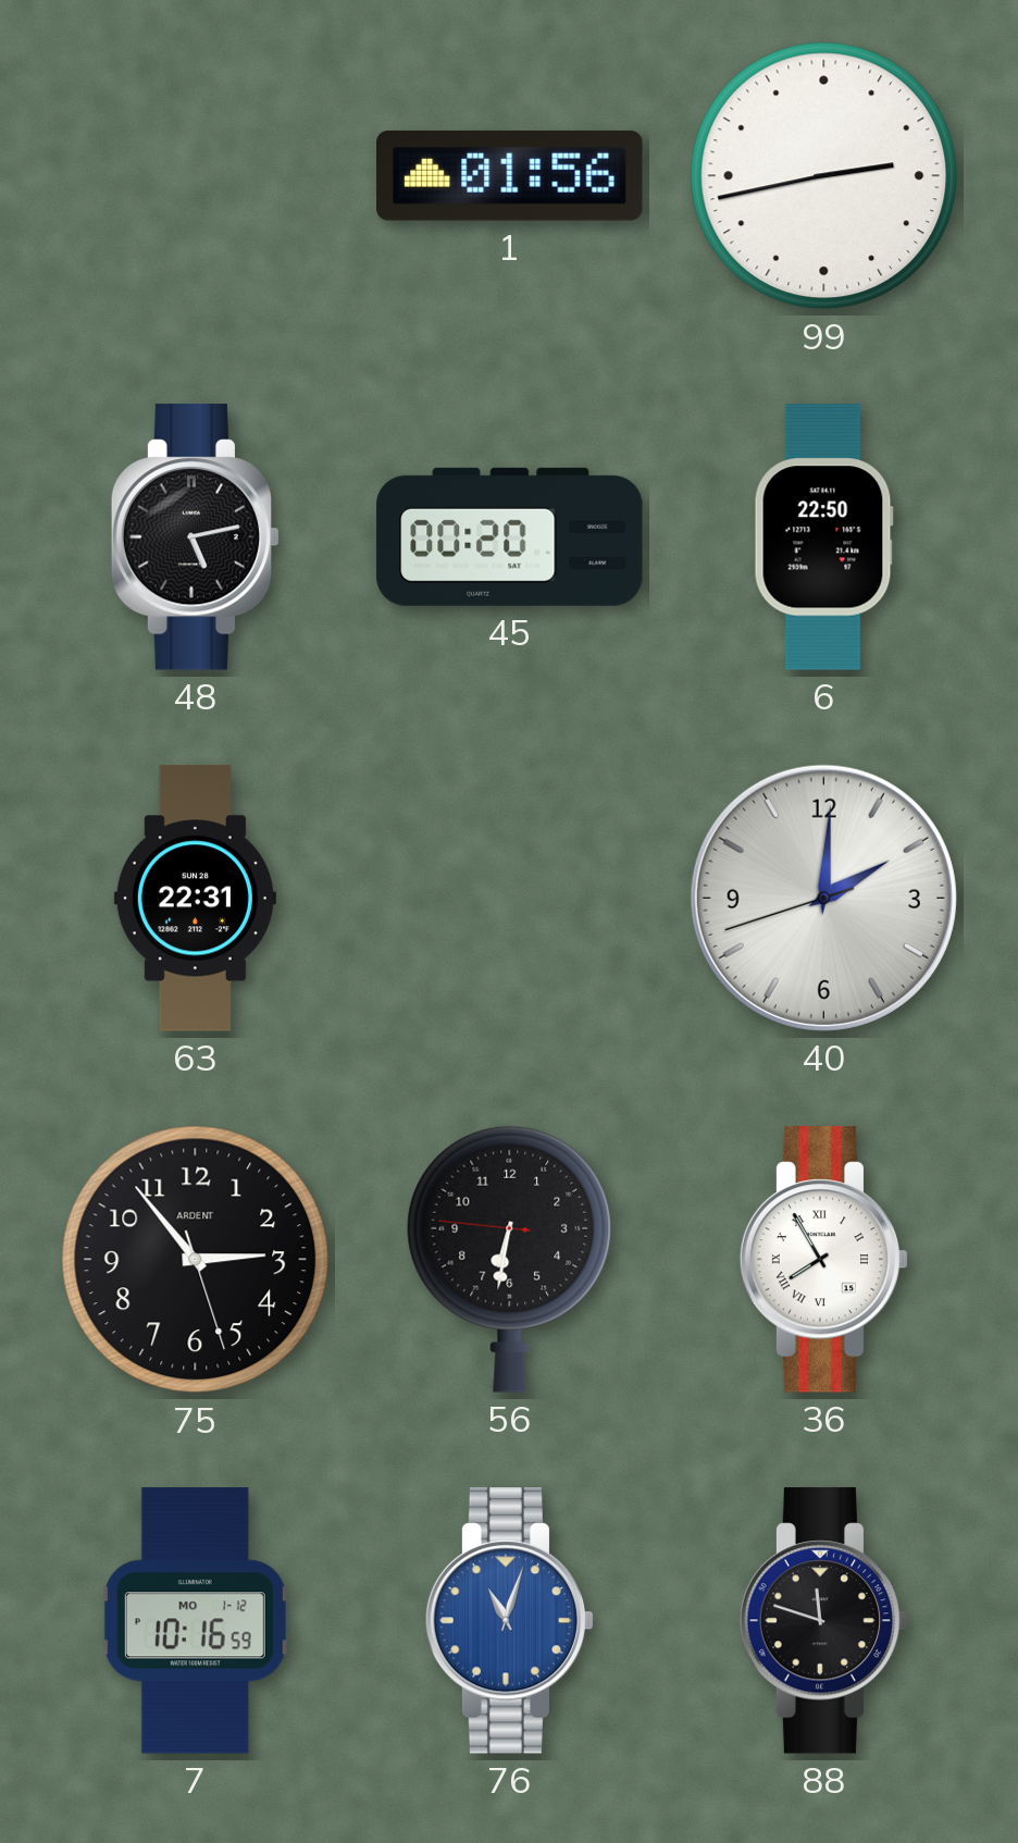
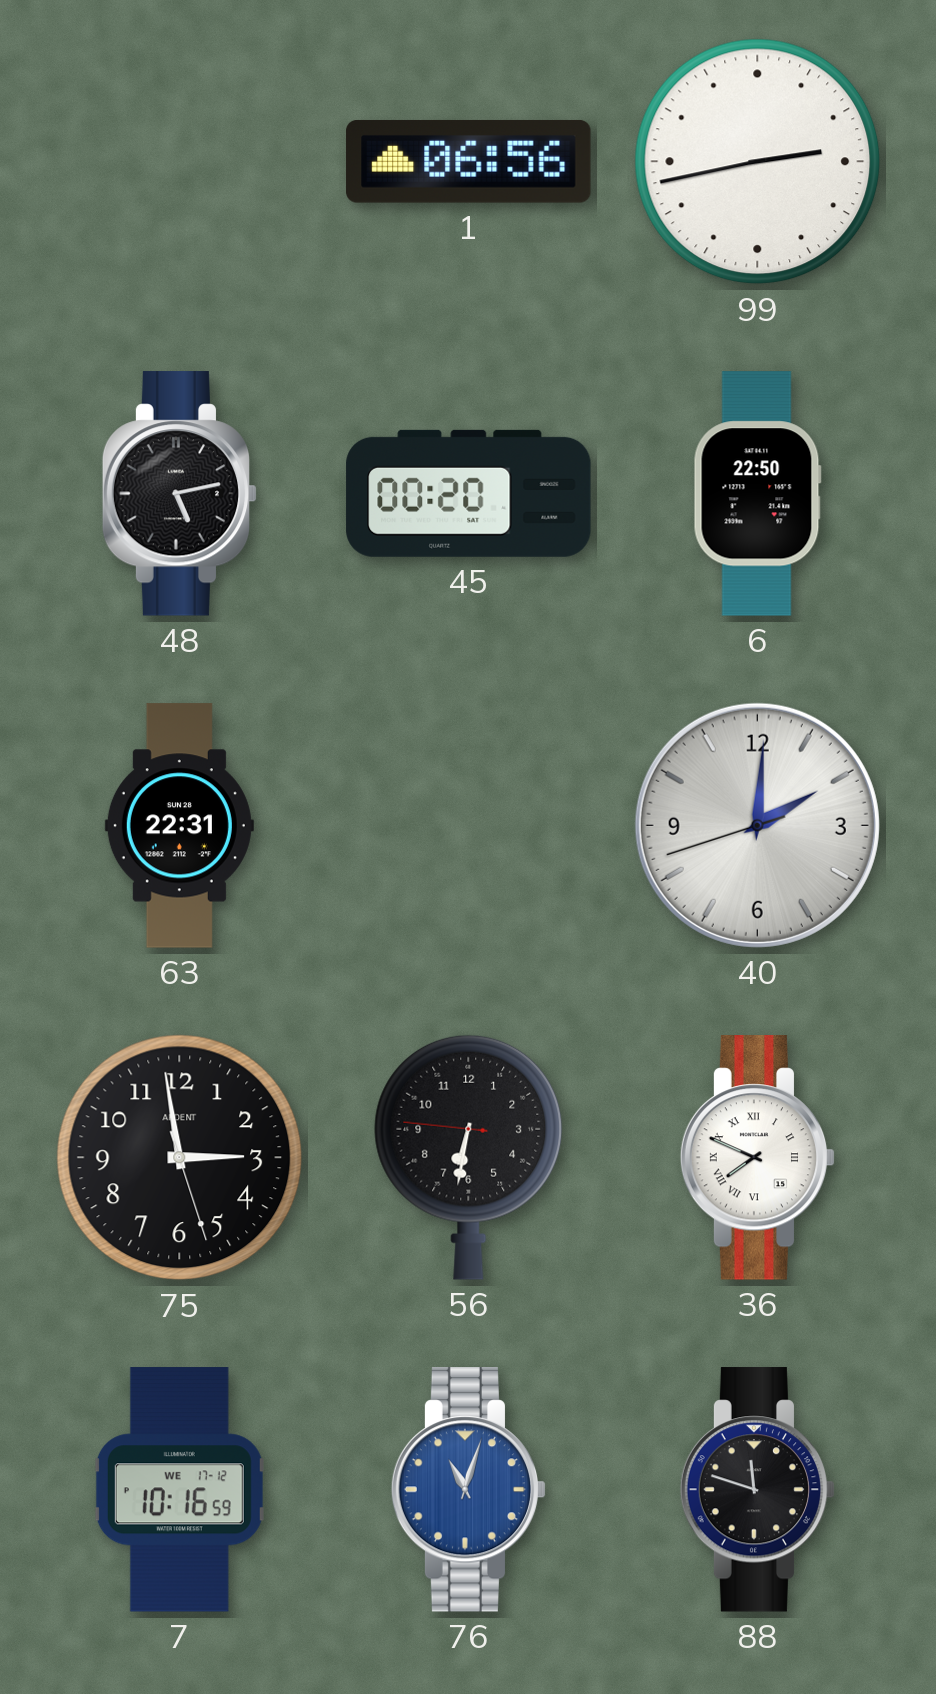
1: 01:56 -> 06:56
75: 2:53 -> 2:58
36: 7:55 -> 7:49
7 date: MO 1-12 -> WE 17-12
